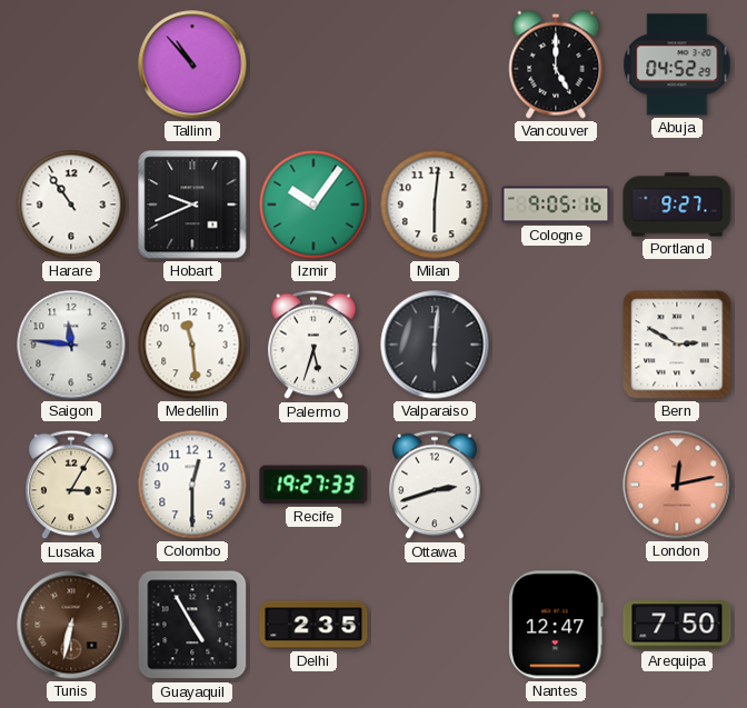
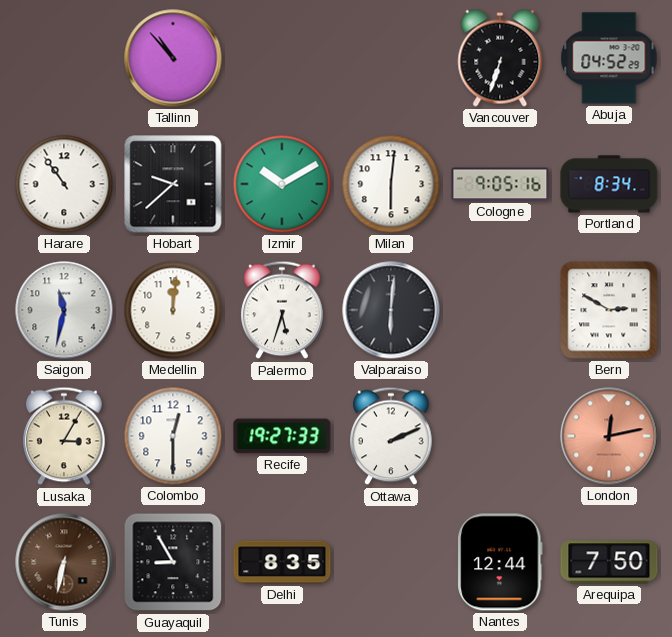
Vancouver: 5:00 -> 6:33
Hobart: 9:41 -> 9:38
Izmir: 10:06 -> 10:10
Portland: 9:27 -> 8:34
Saigon: 11:46 -> 11:32
Medellin: 11:29 -> 12:01
Ottawa: 2:42 -> 2:11
Guayaquil: 4:55 -> 8:55
Delhi: 2:35 -> 8:35
Nantes: 12:47 -> 12:44
